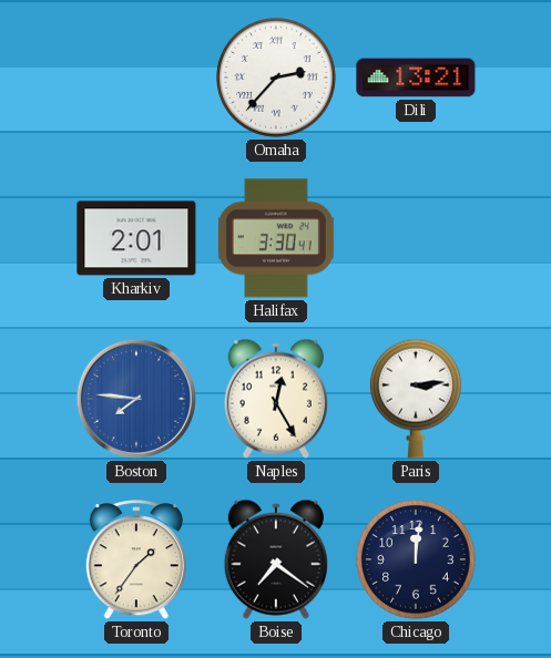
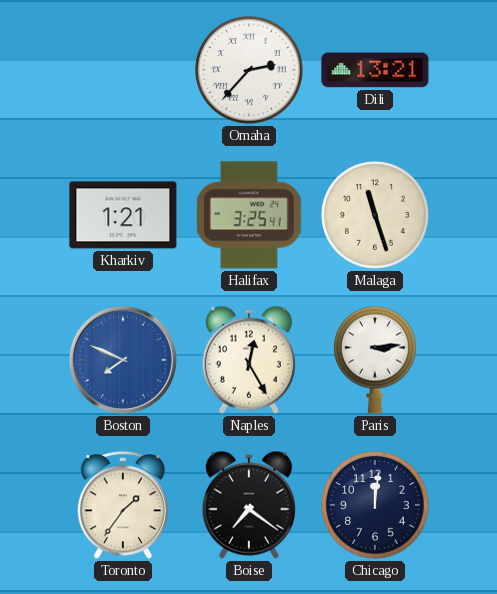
Kharkiv: 2:01 -> 1:21
Halifax: 3:30 -> 3:25
Malaga: none -> 11:27
Boston: 7:46 -> 7:49
